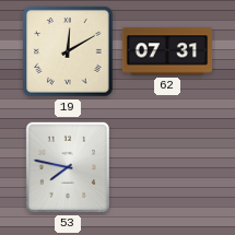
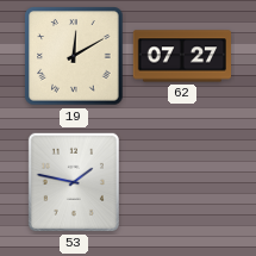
62: 07:31 -> 07:27
53: 7:47 -> 1:47
